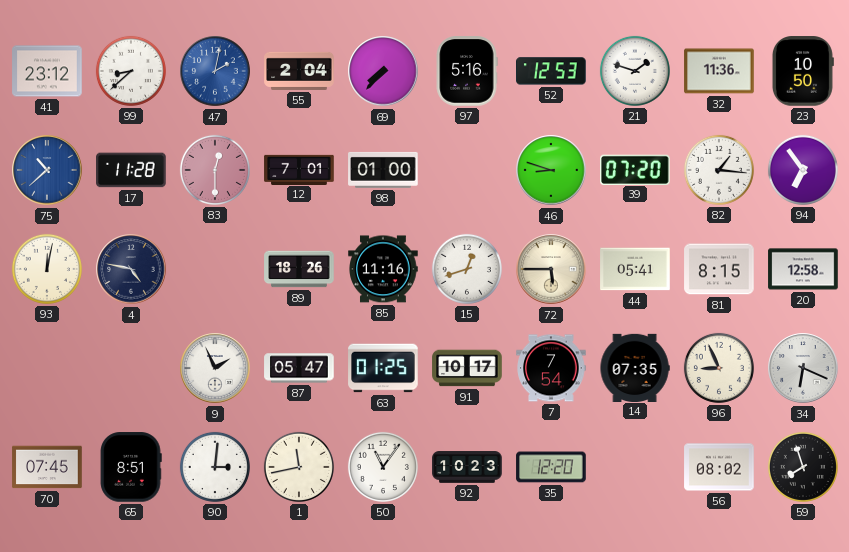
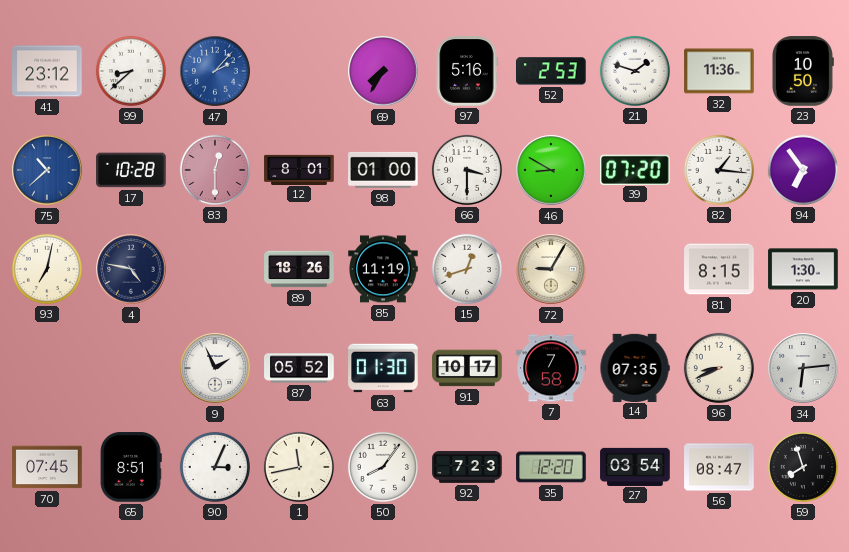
47: 2:02 -> 2:07
55: 2:04 -> none
69: 7:37 -> 7:35
52: 12:53 -> 2:53
17: 11:28 -> 10:28
12: 7:01 -> 8:01
66: none -> 3:30
46: 8:48 -> 8:50
93: 12:02 -> 7:02
85: 11:16 -> 11:19
72: 5:45 -> 9:05
44: 05:41 -> none
20: 12:58 -> 1:30
87: 05:47 -> 05:52
63: 01:25 -> 01:30
7: 7:54 -> 7:58
96: 8:56 -> 8:41
34: 6:19 -> 6:14
90: 3:01 -> 3:04
50: 11:06 -> 8:06
92: 10:23 -> 7:23
27: none -> 03:54
56: 08:02 -> 08:47
